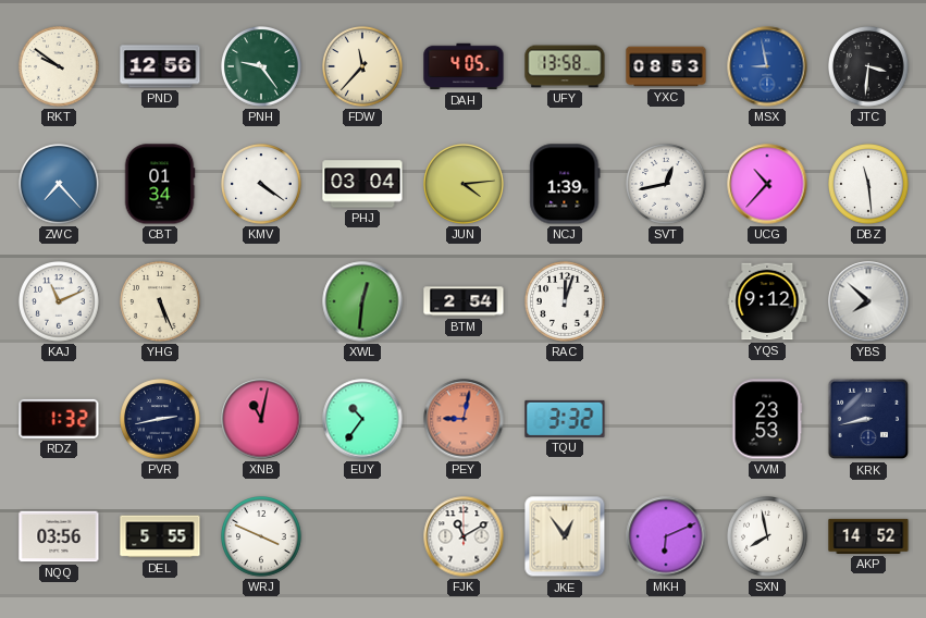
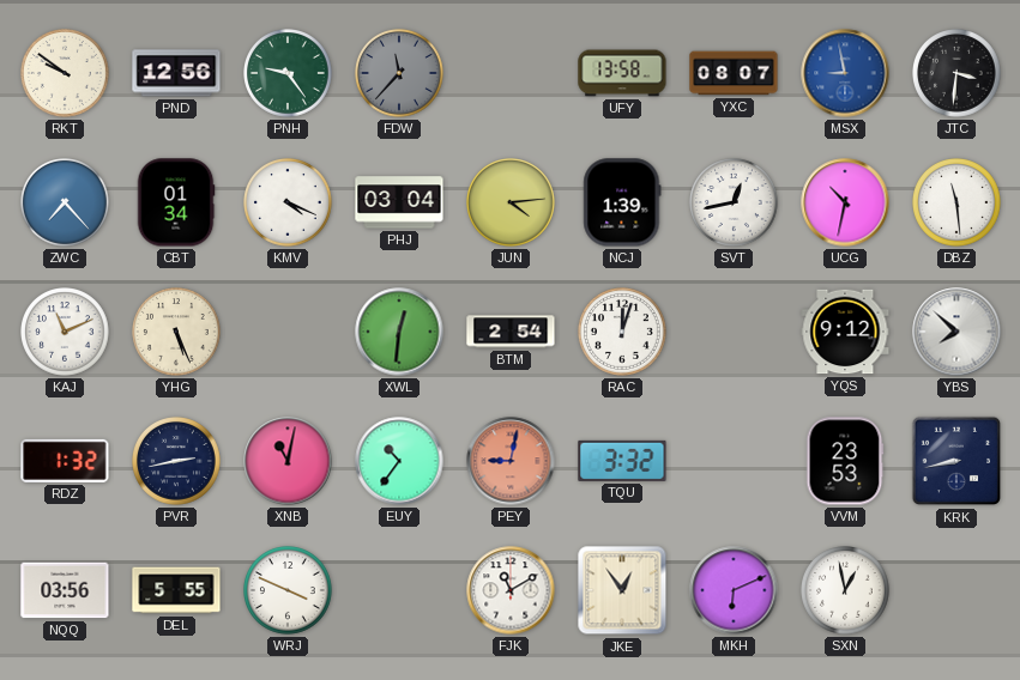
FDW dial: cream -> grey
DAH: 4:05 -> none
YXC: 08:53 -> 08:07
KMV: 4:21 -> 4:19
UCG: 10:37 -> 10:32
SXN: 7:58 -> 12:58
AKP: 14:52 -> none
